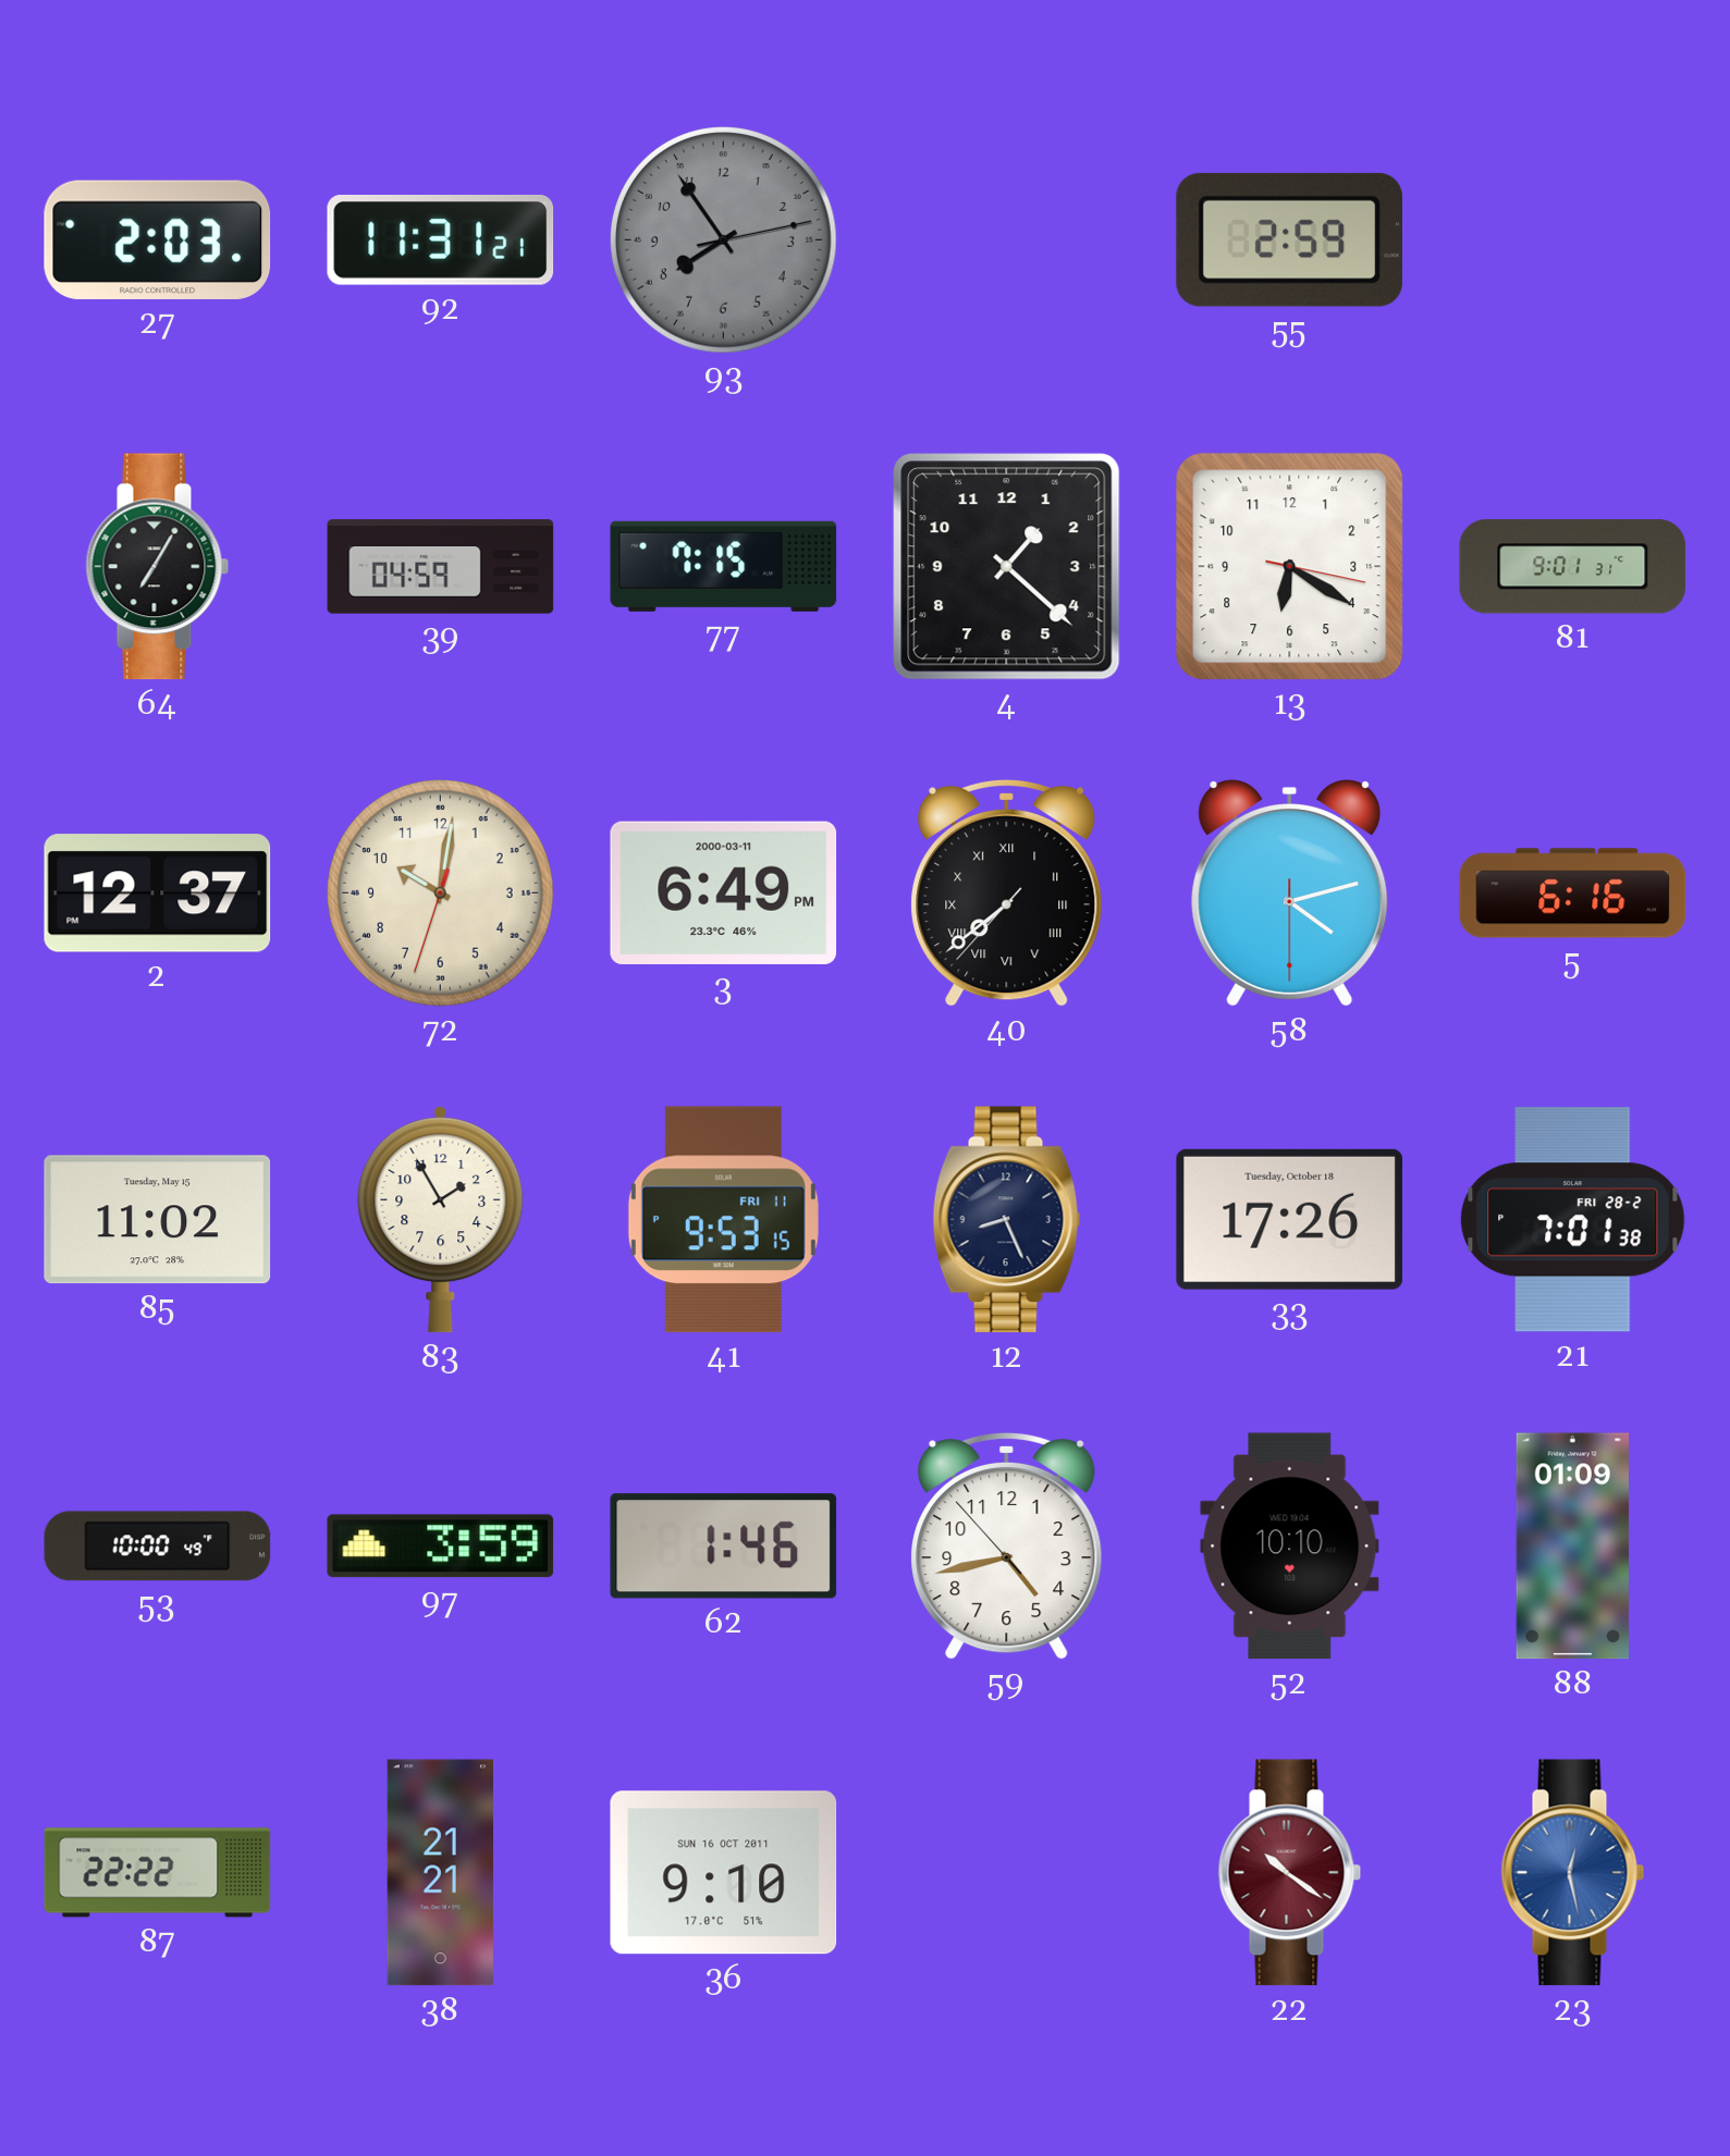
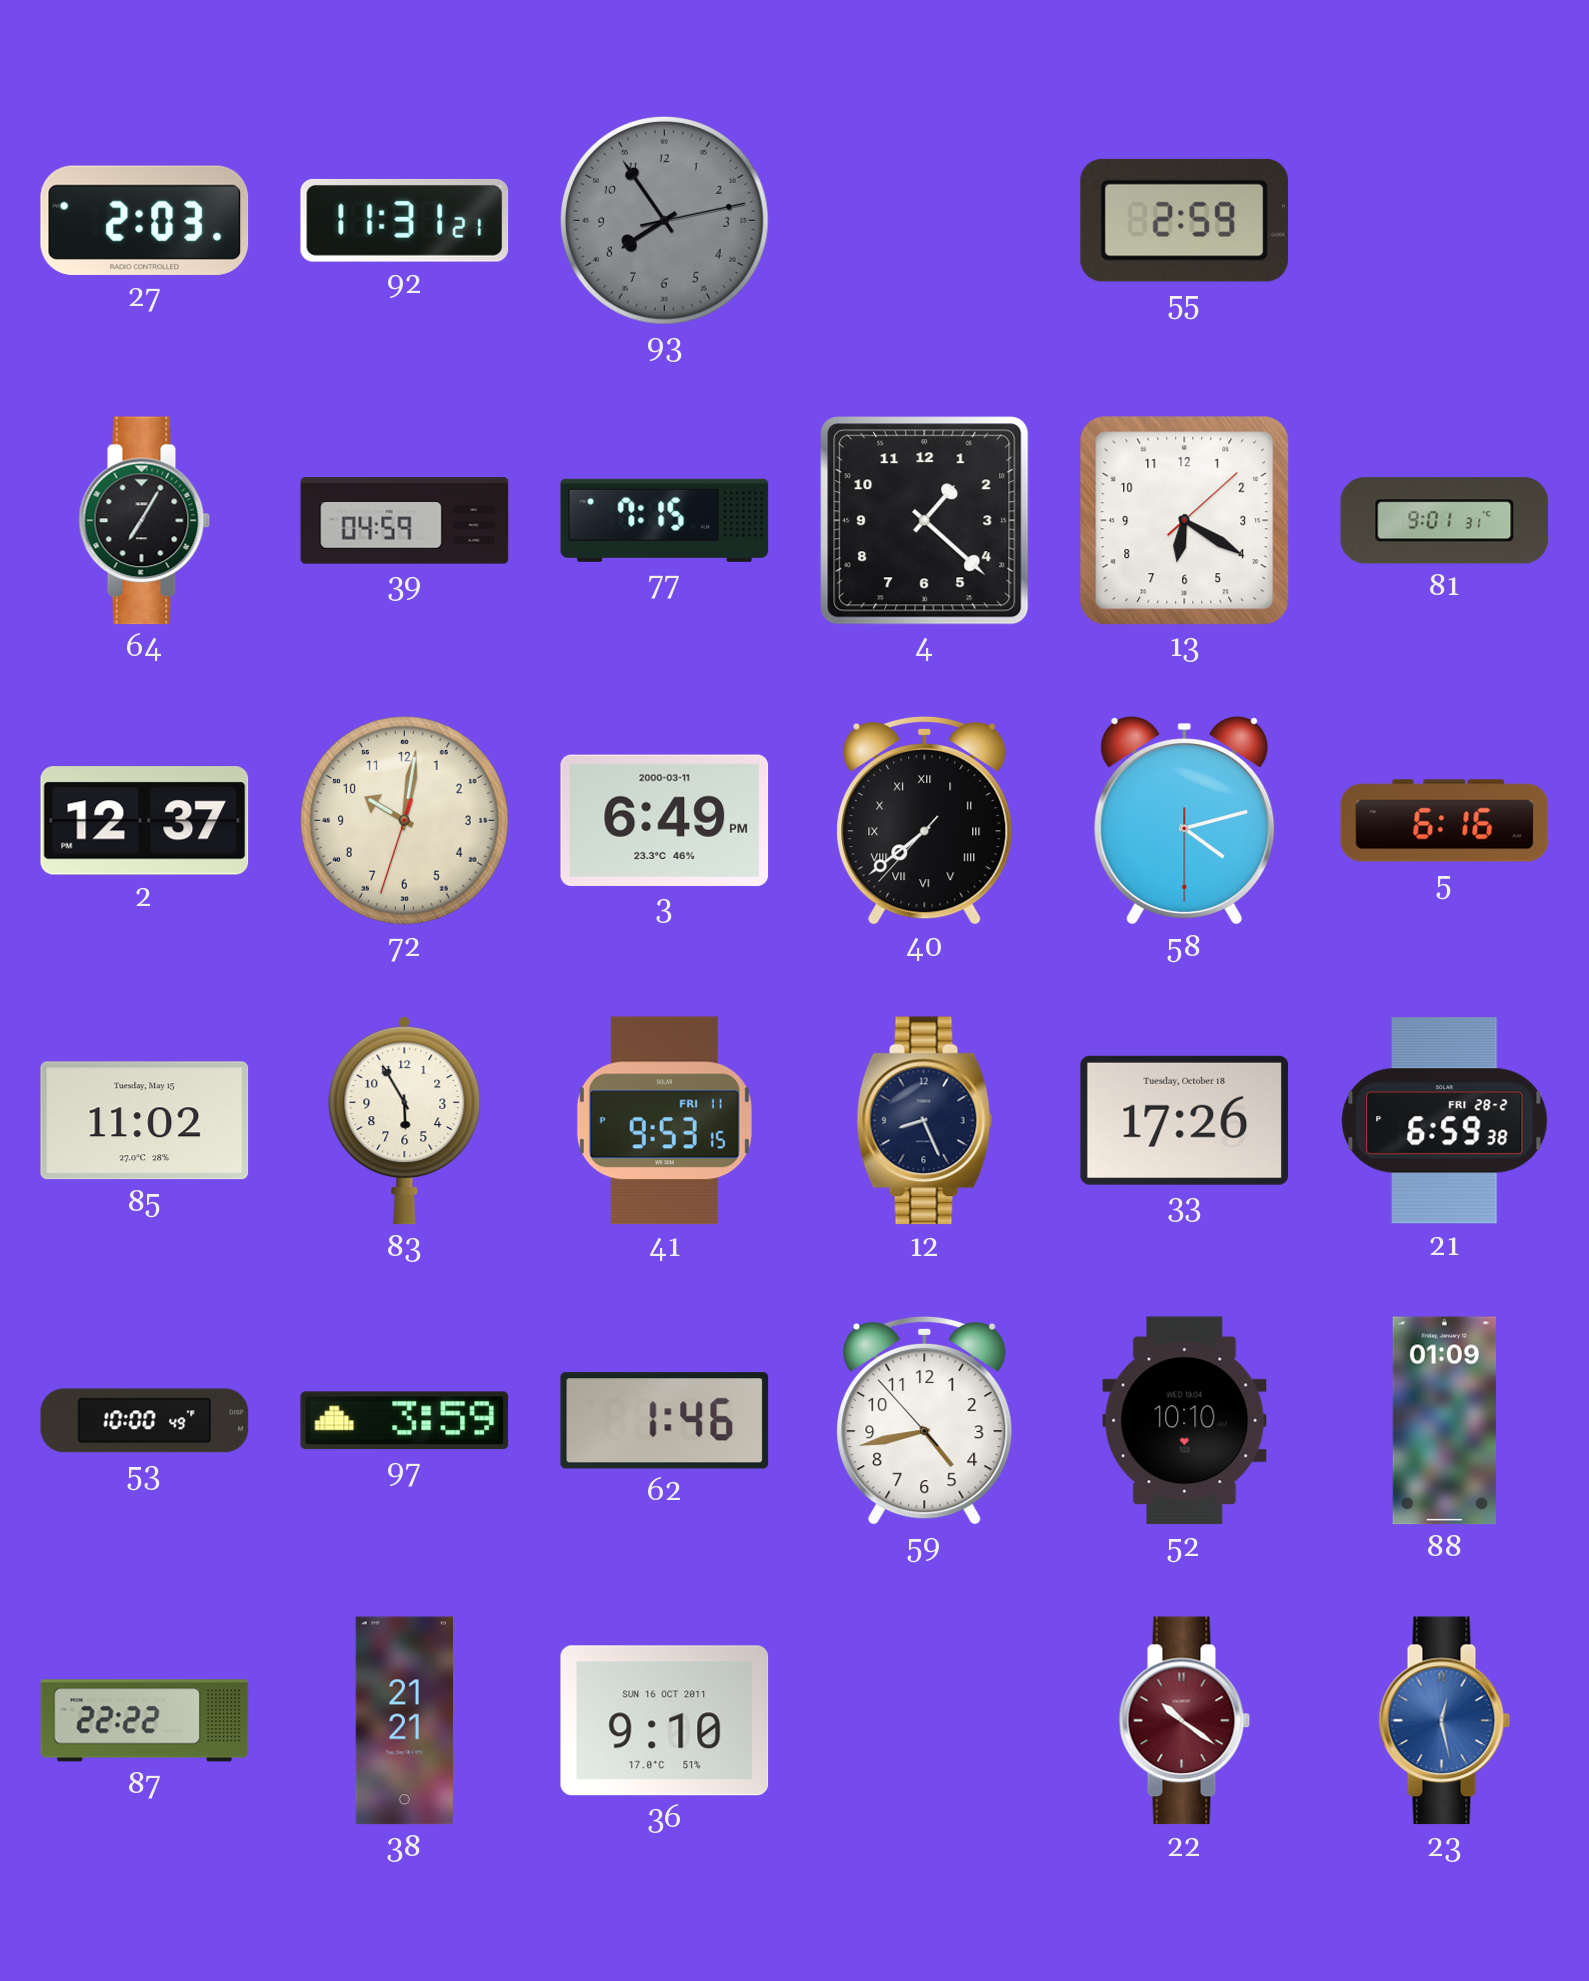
13: 6:20:17 -> 6:20:08
83: 1:55 -> 5:55
21: 7:01 -> 6:59
